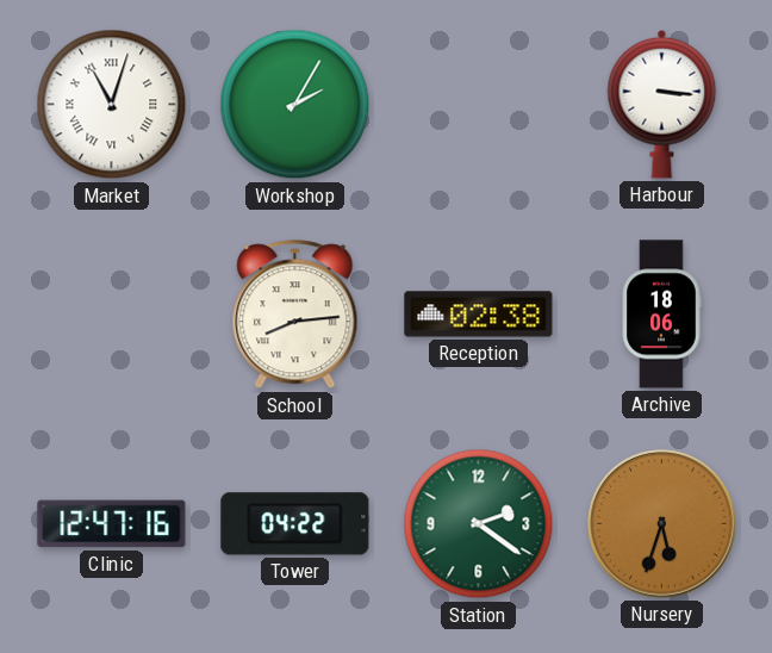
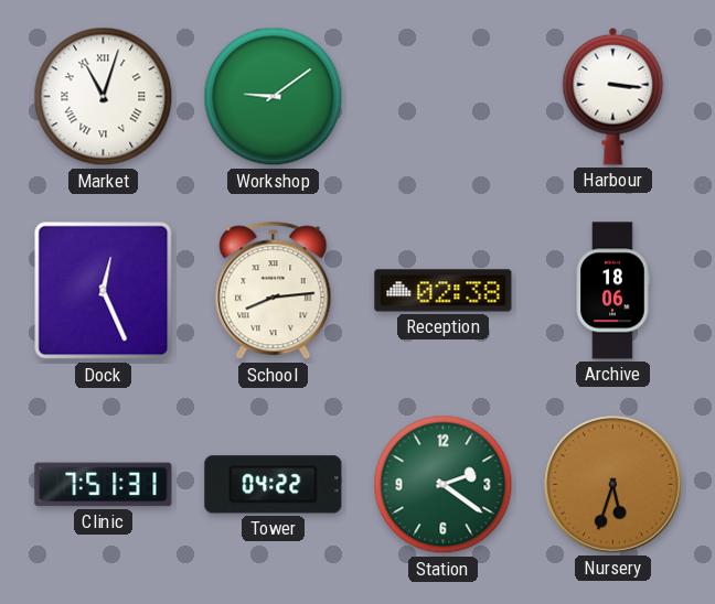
Workshop: 2:05 -> 9:09
Dock: none -> 12:26
Clinic: 12:47 -> 7:51
